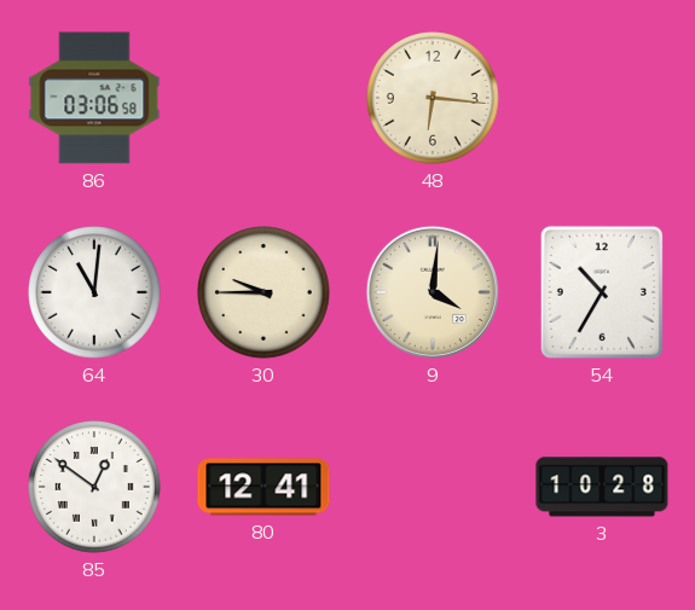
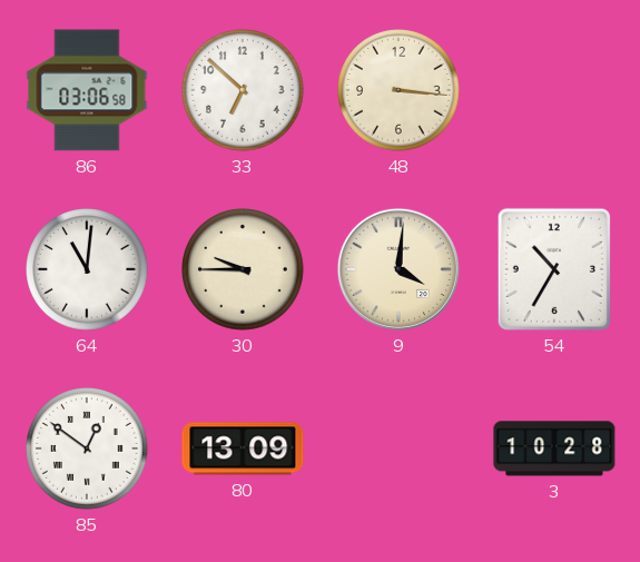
33: none -> 6:52
48: 6:16 -> 3:16
80: 12:41 -> 13:09
